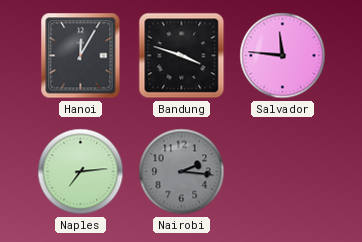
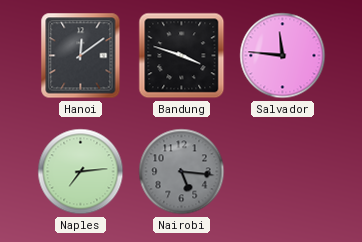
Hanoi: 12:05 -> 12:09
Nairobi: 2:16 -> 5:16
